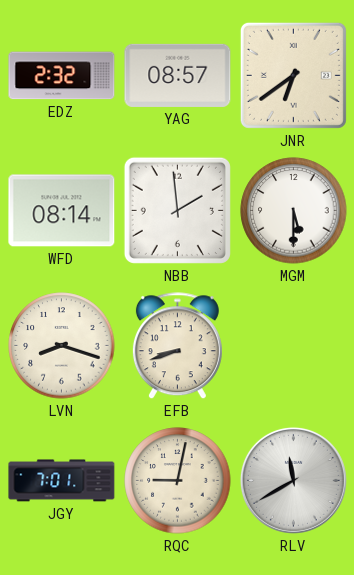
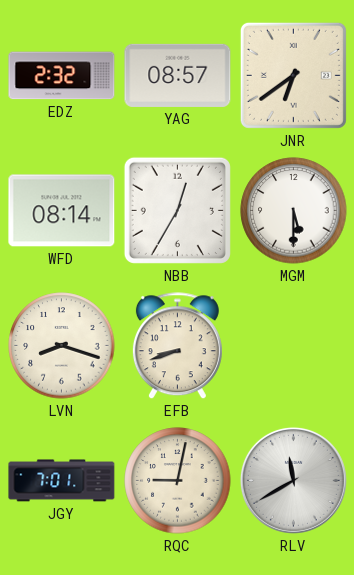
NBB: 1:59 -> 12:35
